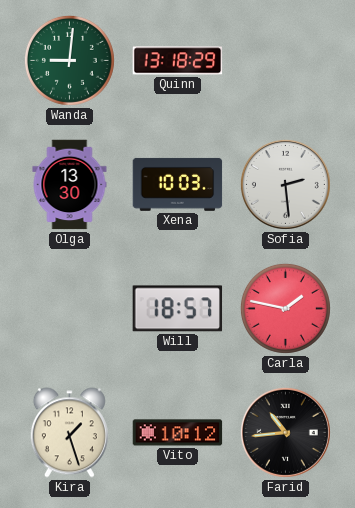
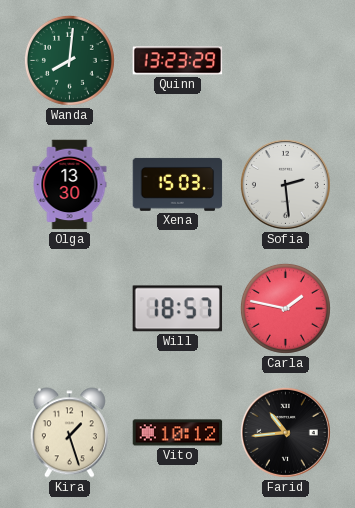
Wanda: 9:01 -> 8:01
Quinn: 13:18 -> 13:23
Xena: 10:03 -> 15:03
